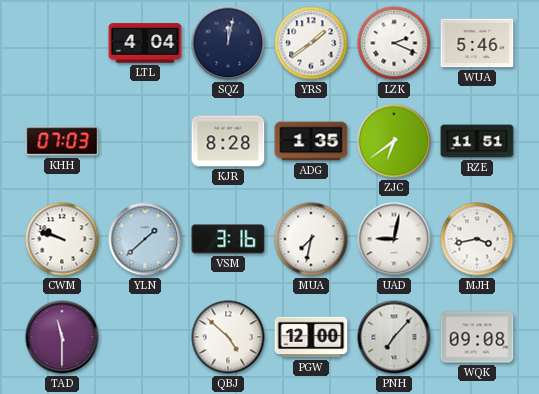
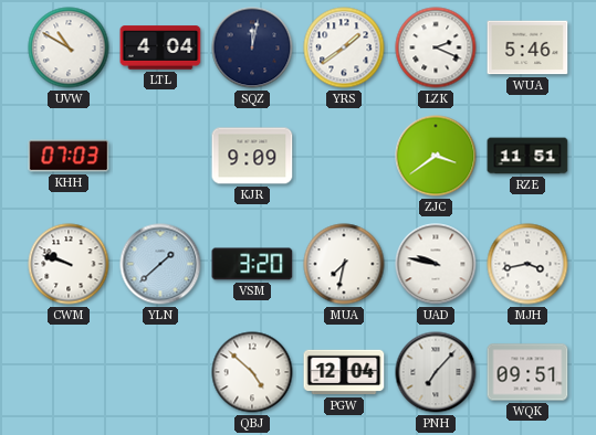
UVW: none -> 10:50
KJR: 8:28 -> 9:09
ADG: 1:35 -> none
ZJC: 6:39 -> 3:39
VSM: 3:16 -> 3:20
UAD: 9:02 -> 9:47
TAD: 11:30 -> none
PGW: 12:00 -> 12:04
WQK: 09:08 -> 09:51
